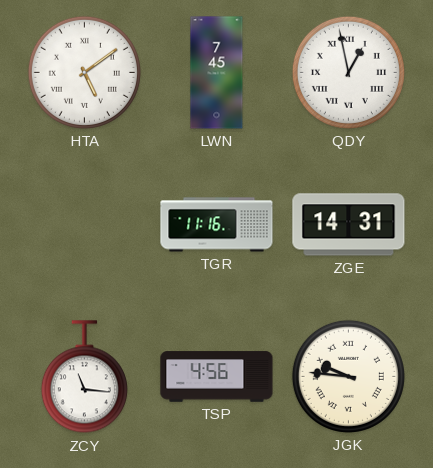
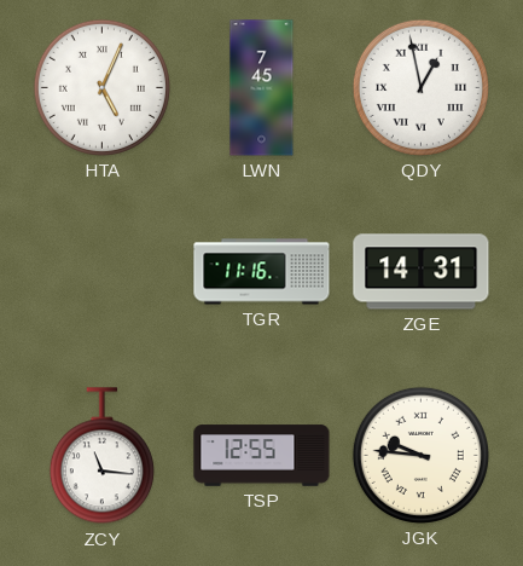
HTA: 5:09 -> 5:04
TSP: 4:56 -> 12:55
